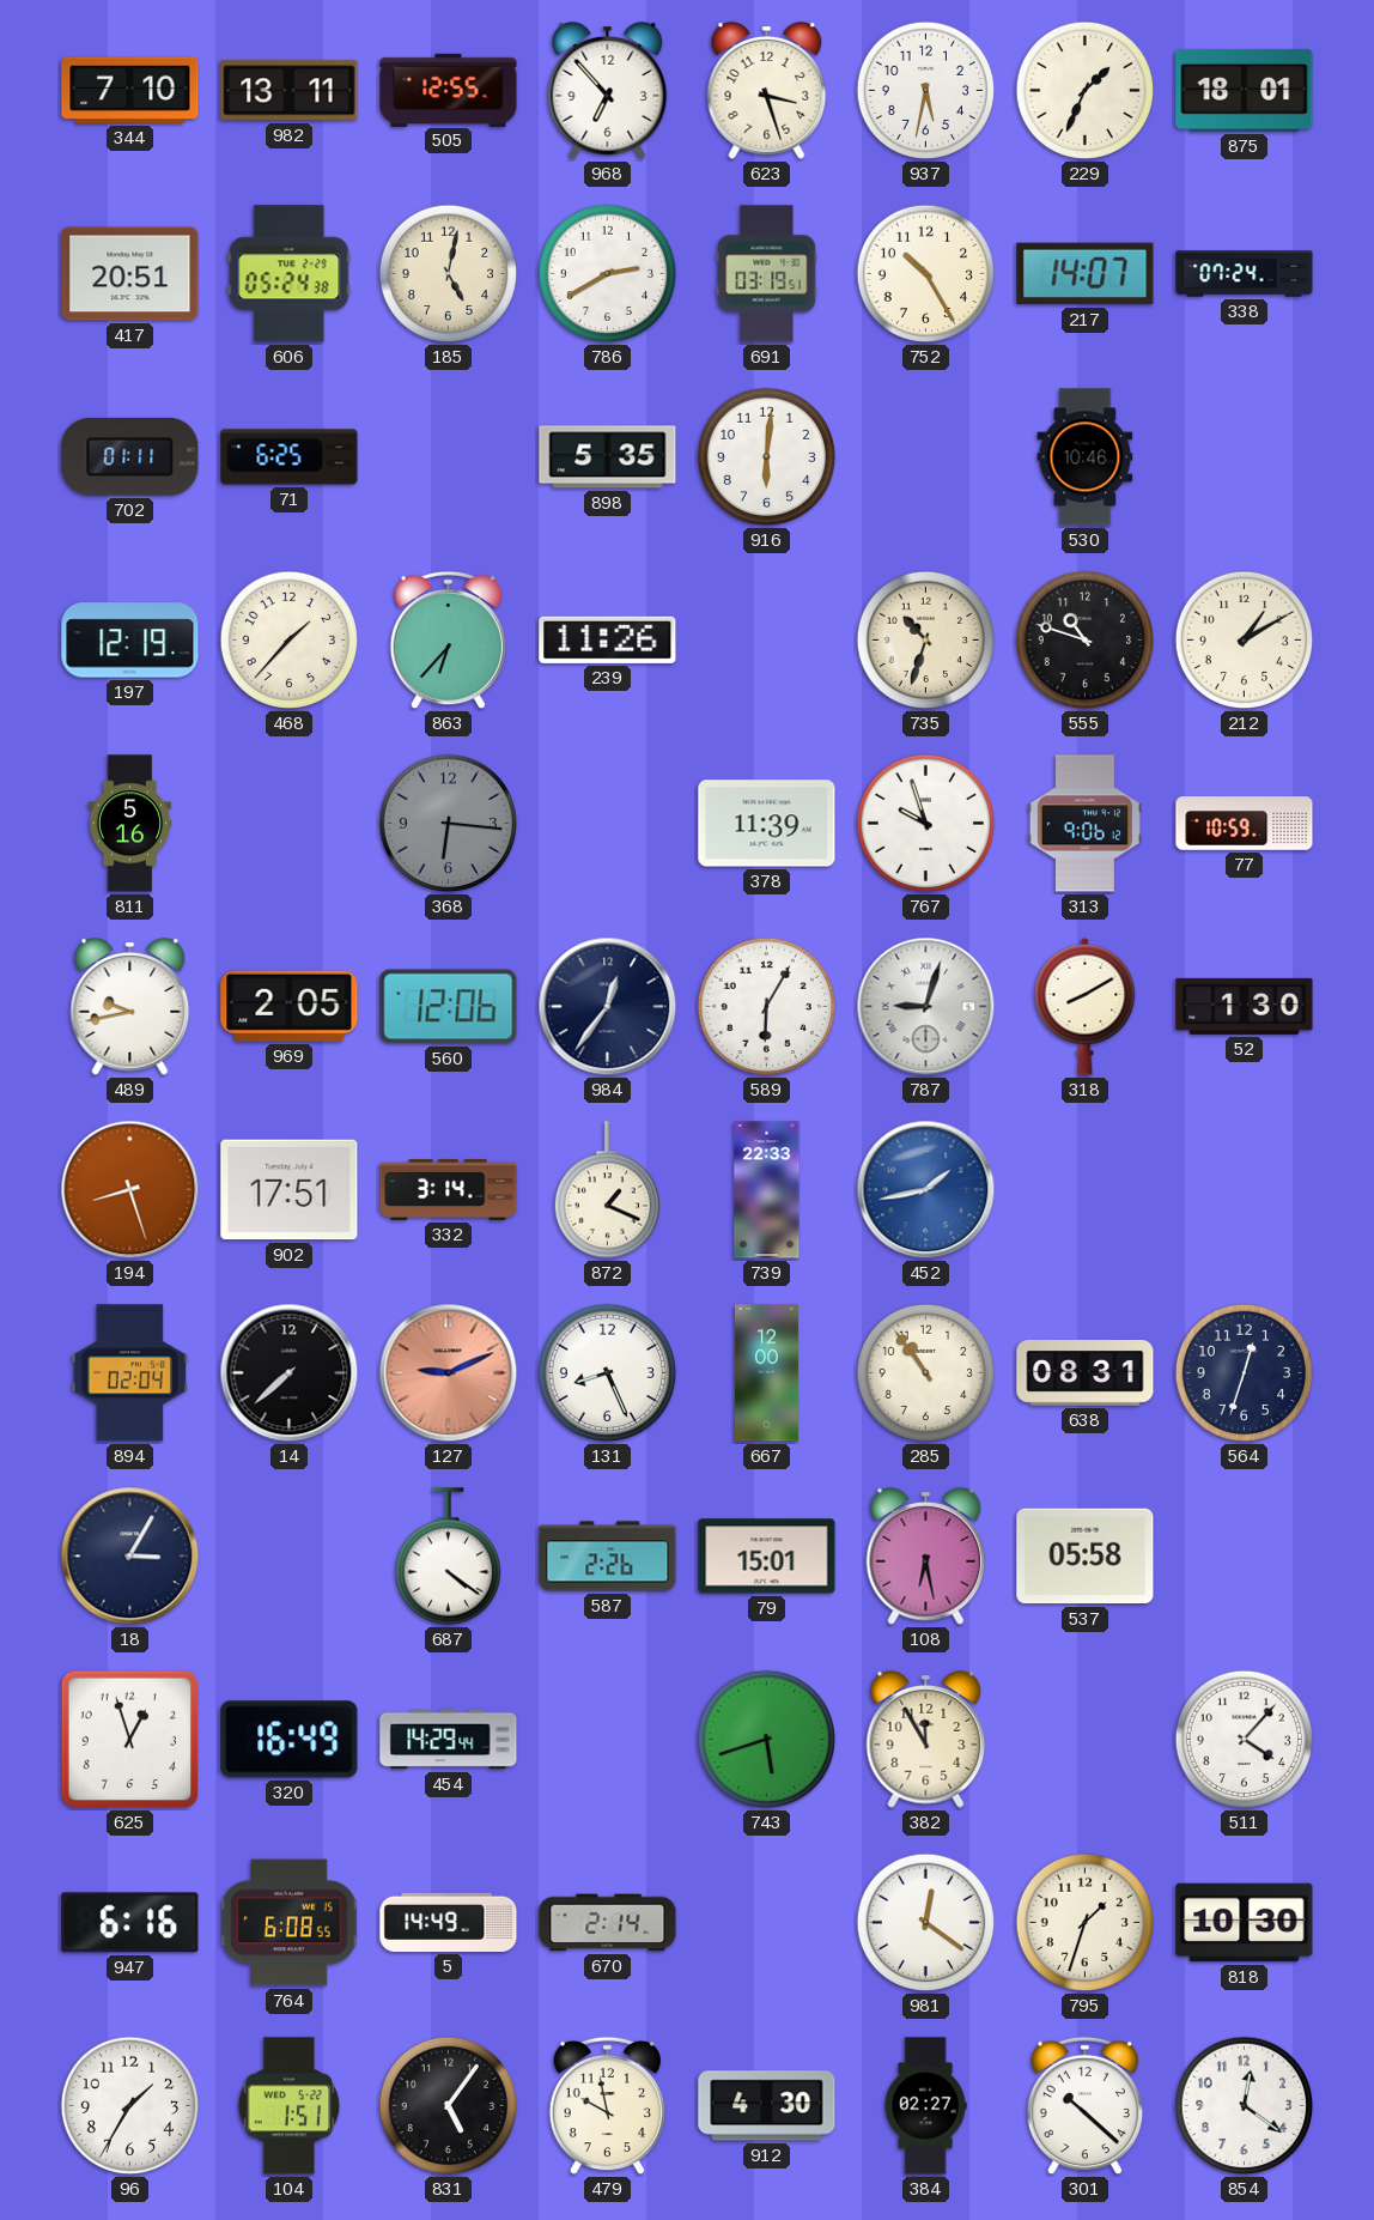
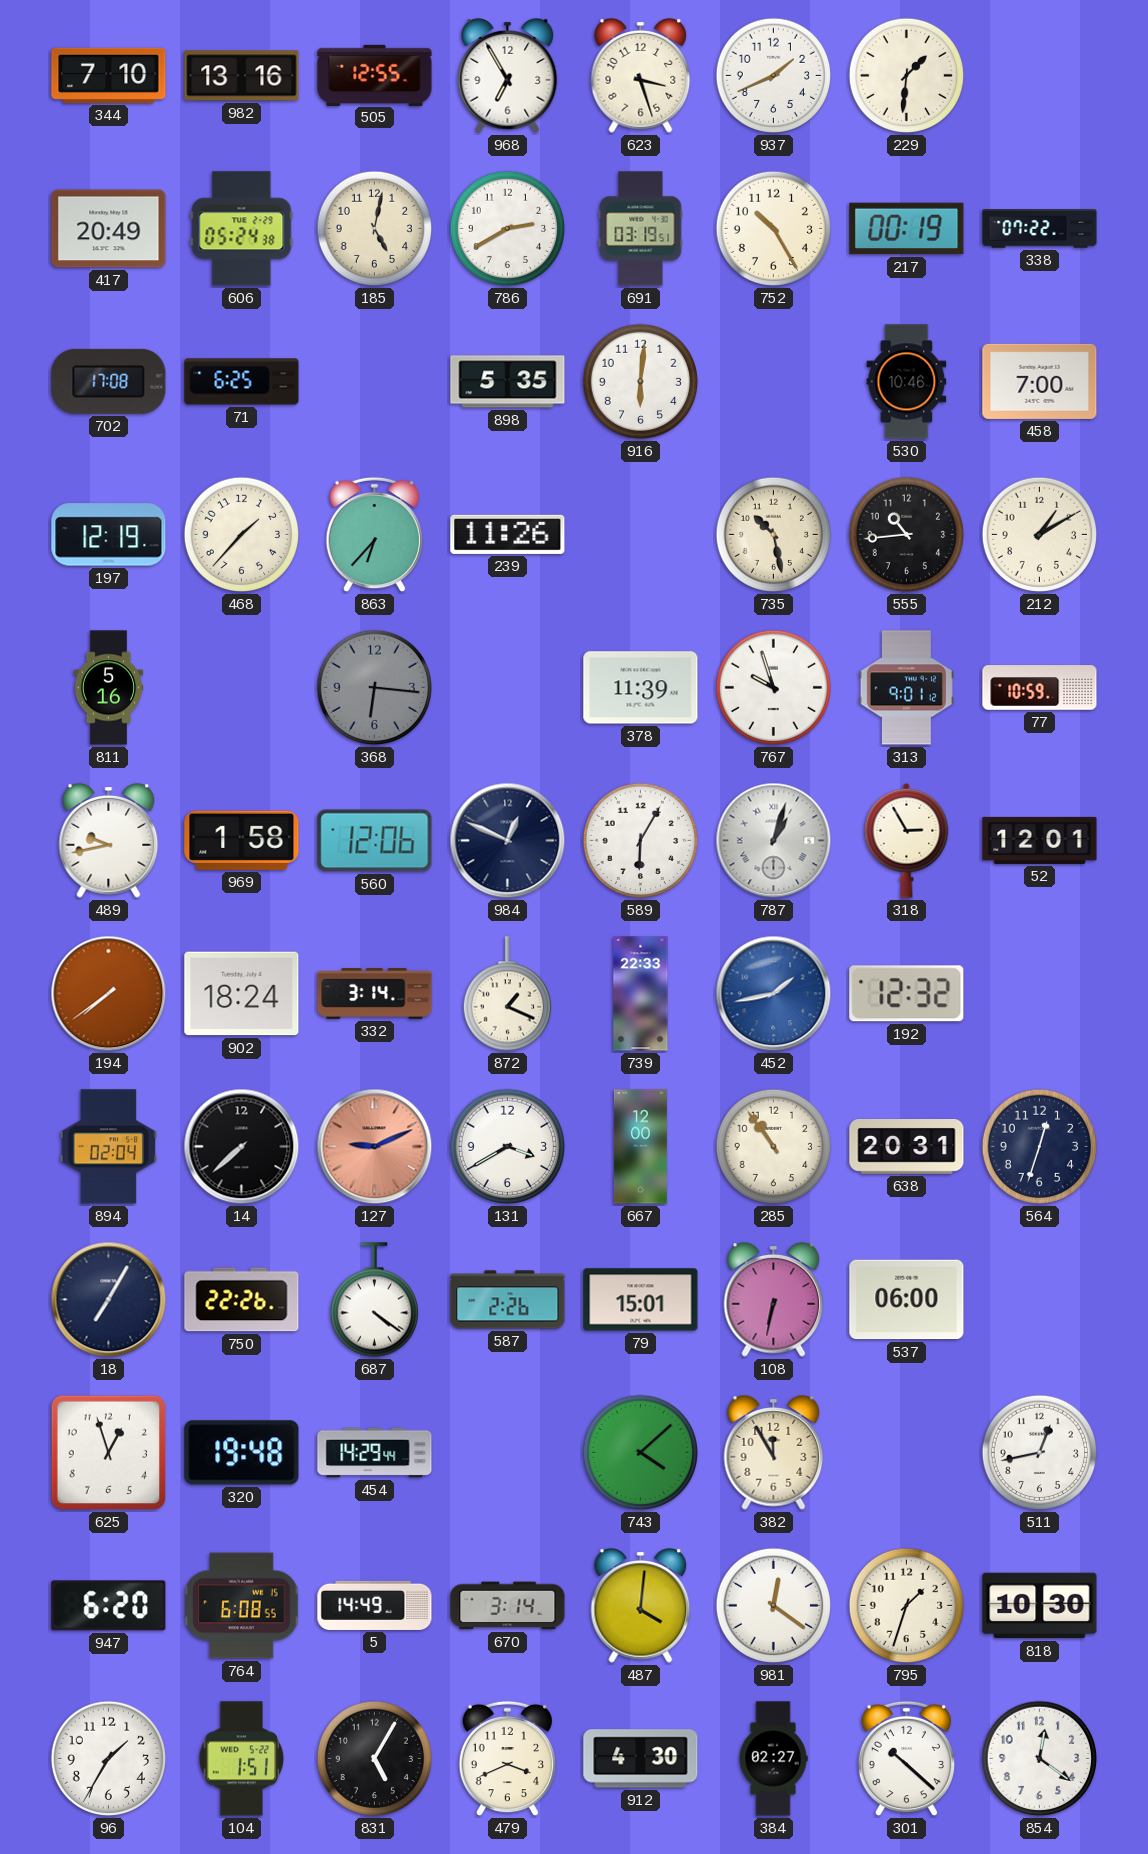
982: 13:11 -> 13:16
968: 6:53 -> 6:55
937: 5:32 -> 1:41
229: 1:34 -> 1:31
875: 18:01 -> none
417: 20:51 -> 20:49
217: 14:07 -> 00:19
338: 07:24 -> 07:22
702: 01:11 -> 17:08
458: none -> 7:00
735: 10:33 -> 10:28
555: 10:48 -> 10:44
313: 9:06 -> 9:01
969: 2:05 -> 1:58
984: 12:36 -> 12:49
787: 9:03 -> 1:03
318: 8:10 -> 2:55
52: 1:30 -> 12:01
194: 8:27 -> 7:39
902: 17:51 -> 18:24
192: none -> 12:32
131: 8:26 -> 3:40
638: 08:31 -> 20:31
18: 3:05 -> 7:05
750: none -> 22:26
108: 6:28 -> 6:32
537: 05:58 -> 06:00
320: 16:49 -> 19:48
743: 5:42 -> 4:08
511: 4:07 -> 12:43
947: 6:16 -> 6:20
670: 2:14 -> 3:14
487: none -> 4:01
831: 5:06 -> 5:05
479: 9:58 -> 3:41
